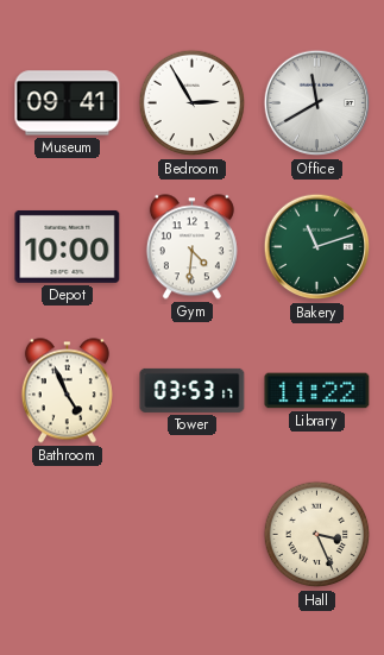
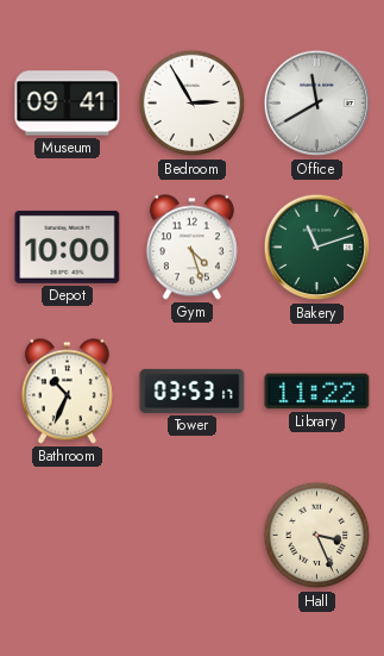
Gym: 4:31 -> 4:27
Bathroom: 4:56 -> 10:34
